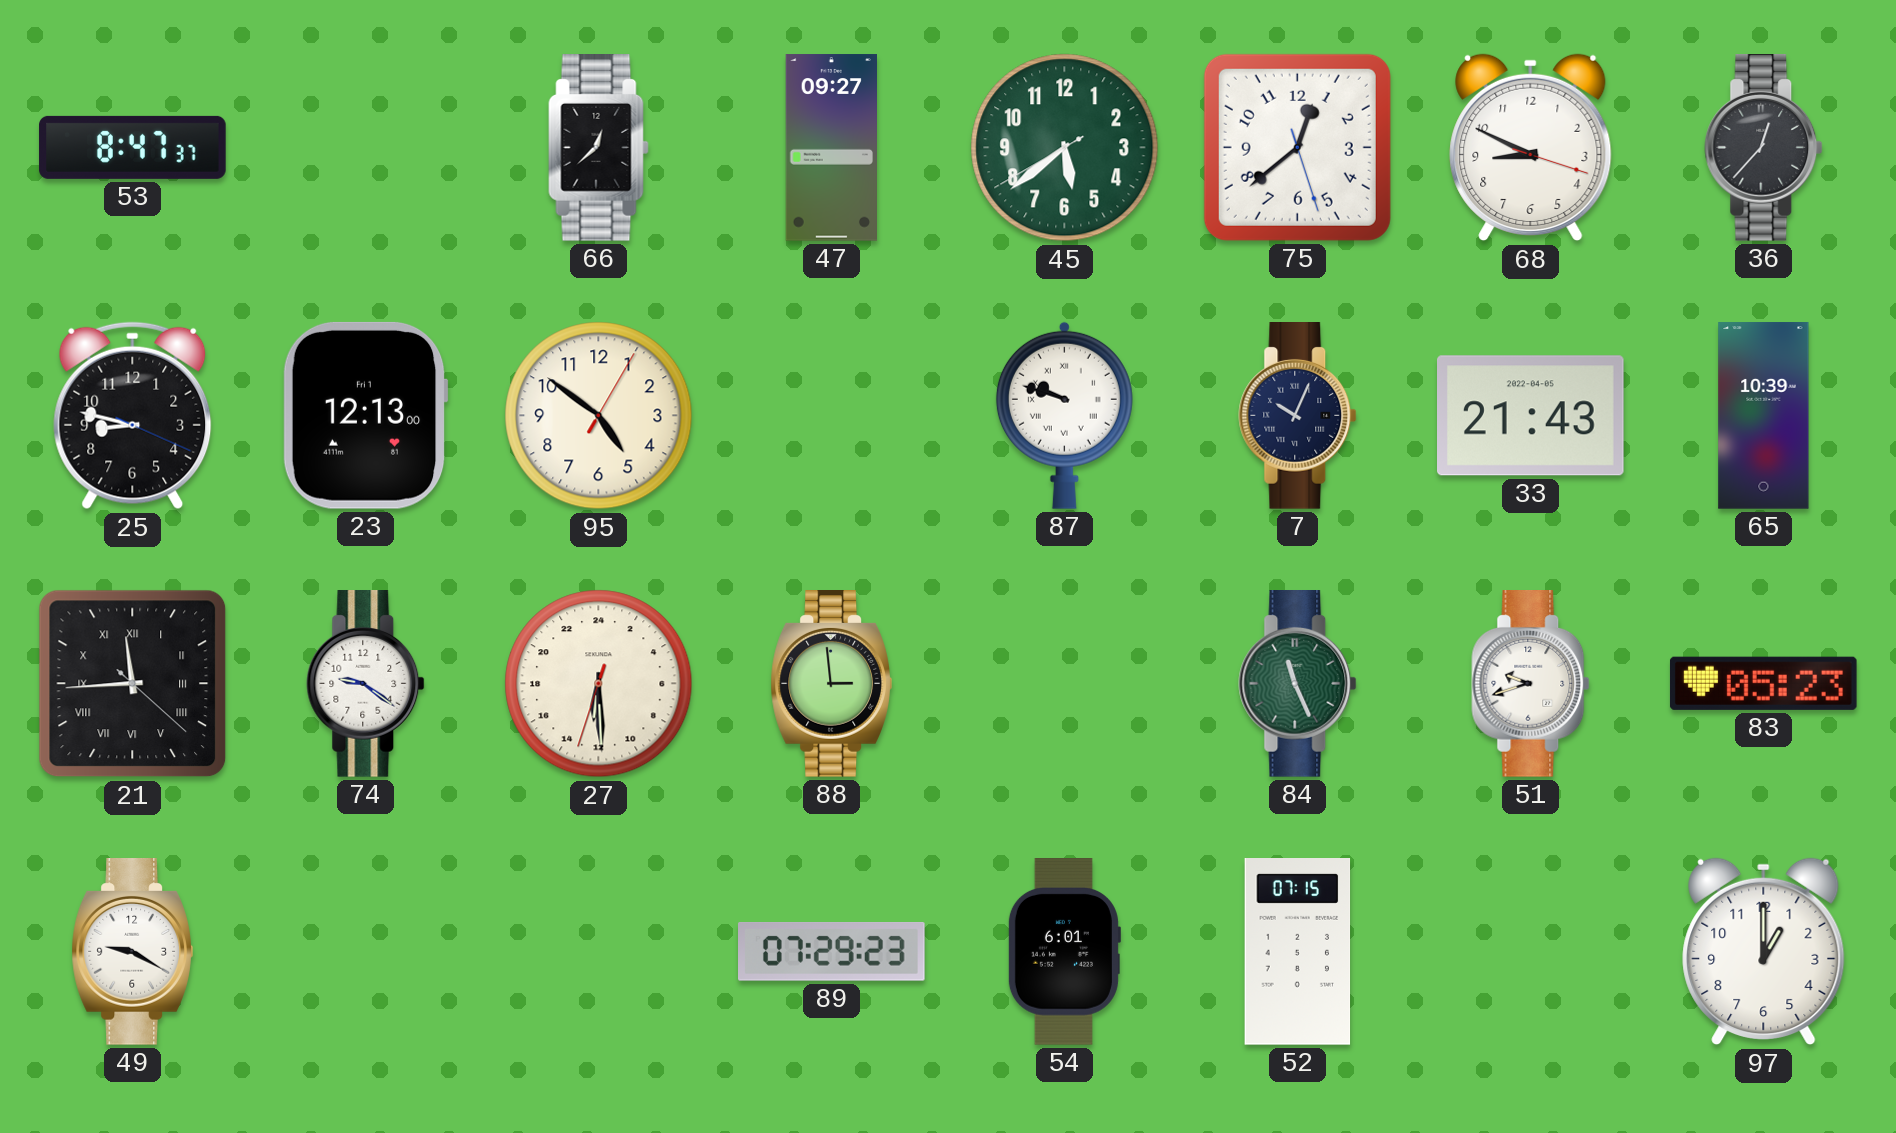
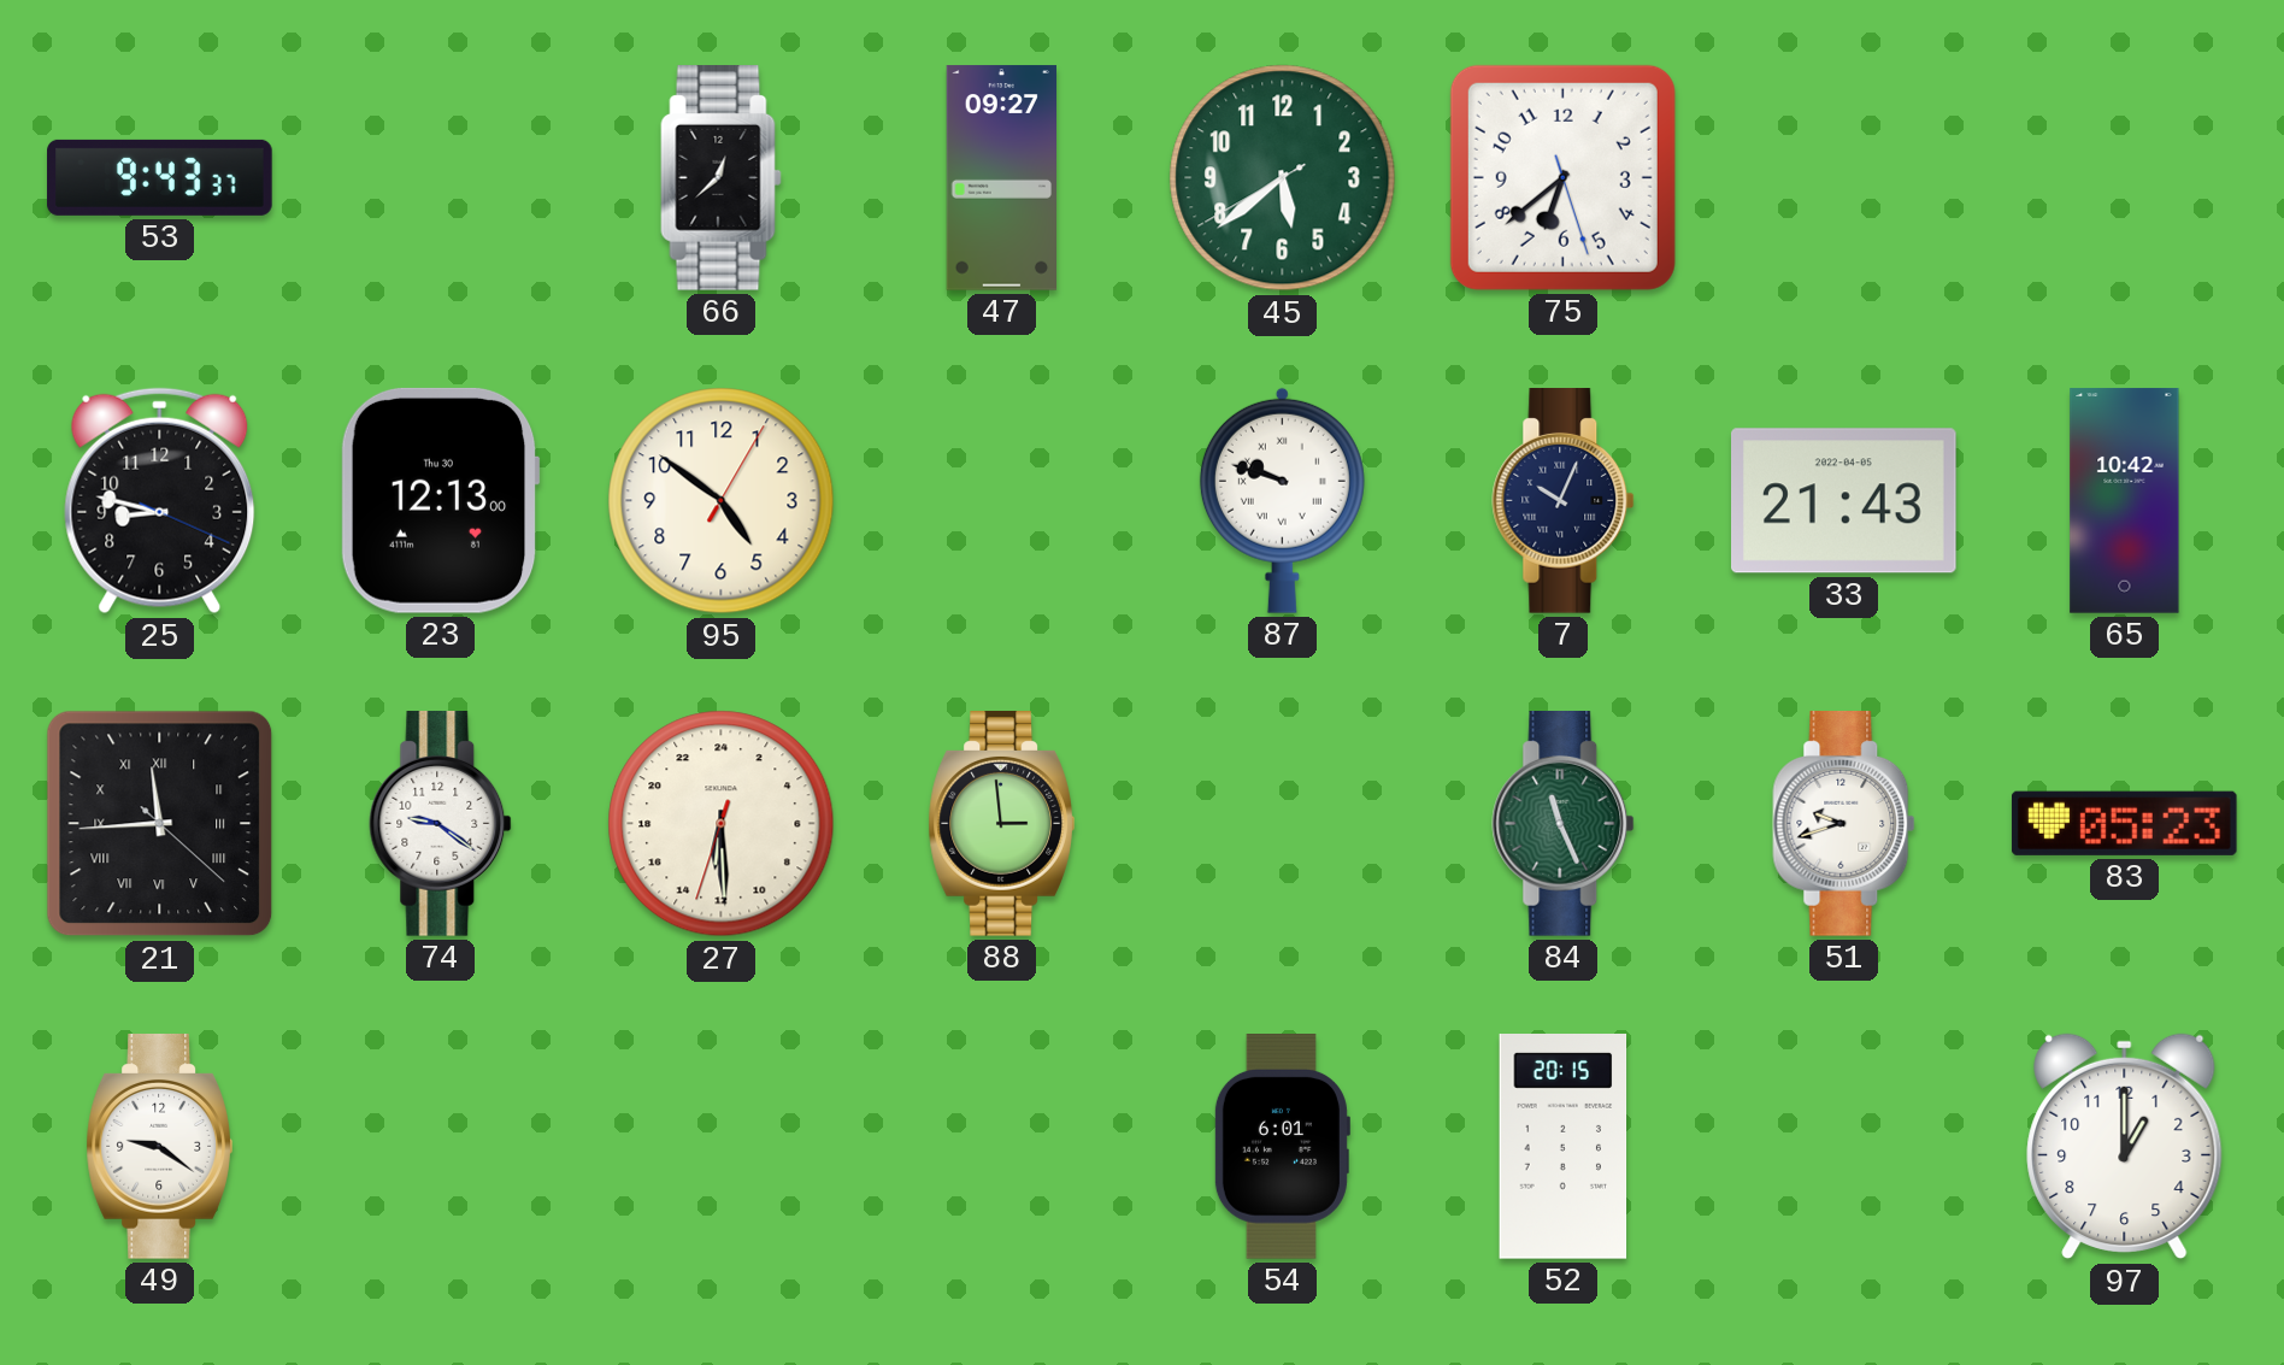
53: 8:47 -> 9:43
75: 12:38 -> 6:38
68: 8:49 -> none
36: 12:37 -> none
23 date: Fri 1 -> Thu 30
65: 10:39 -> 10:42
49: 9:20 -> 9:21
89: 07:29 -> none
52: 07:15 -> 20:15
